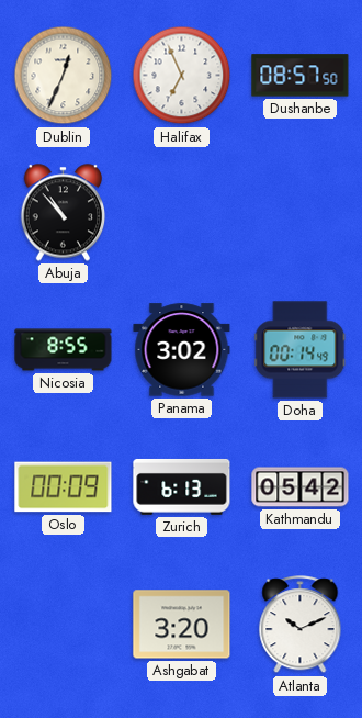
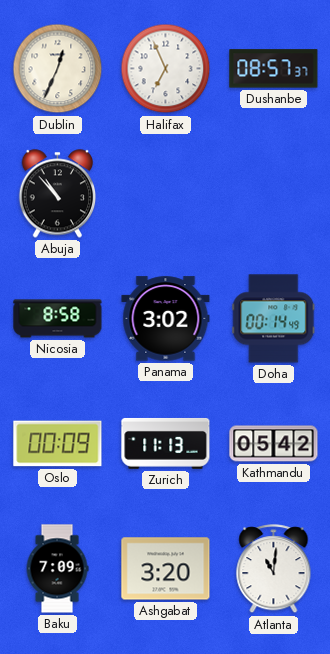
Dushanbe: 08:57:50 -> 08:57:37
Nicosia: 8:55 -> 8:58
Zurich: 6:13 -> 11:13
Baku: none -> 7:09
Atlanta: 10:11 -> 11:01
